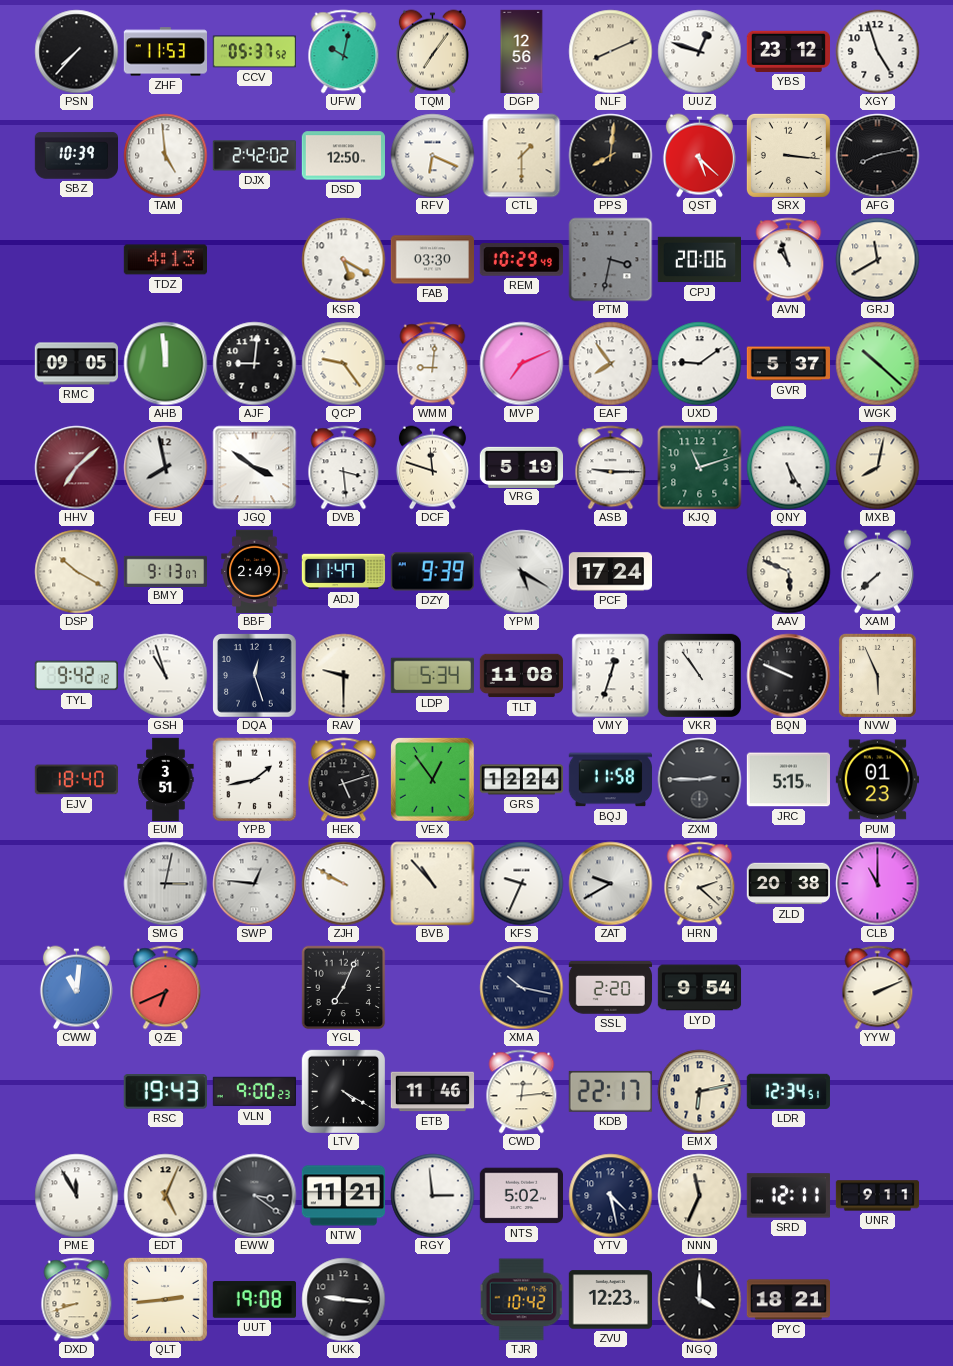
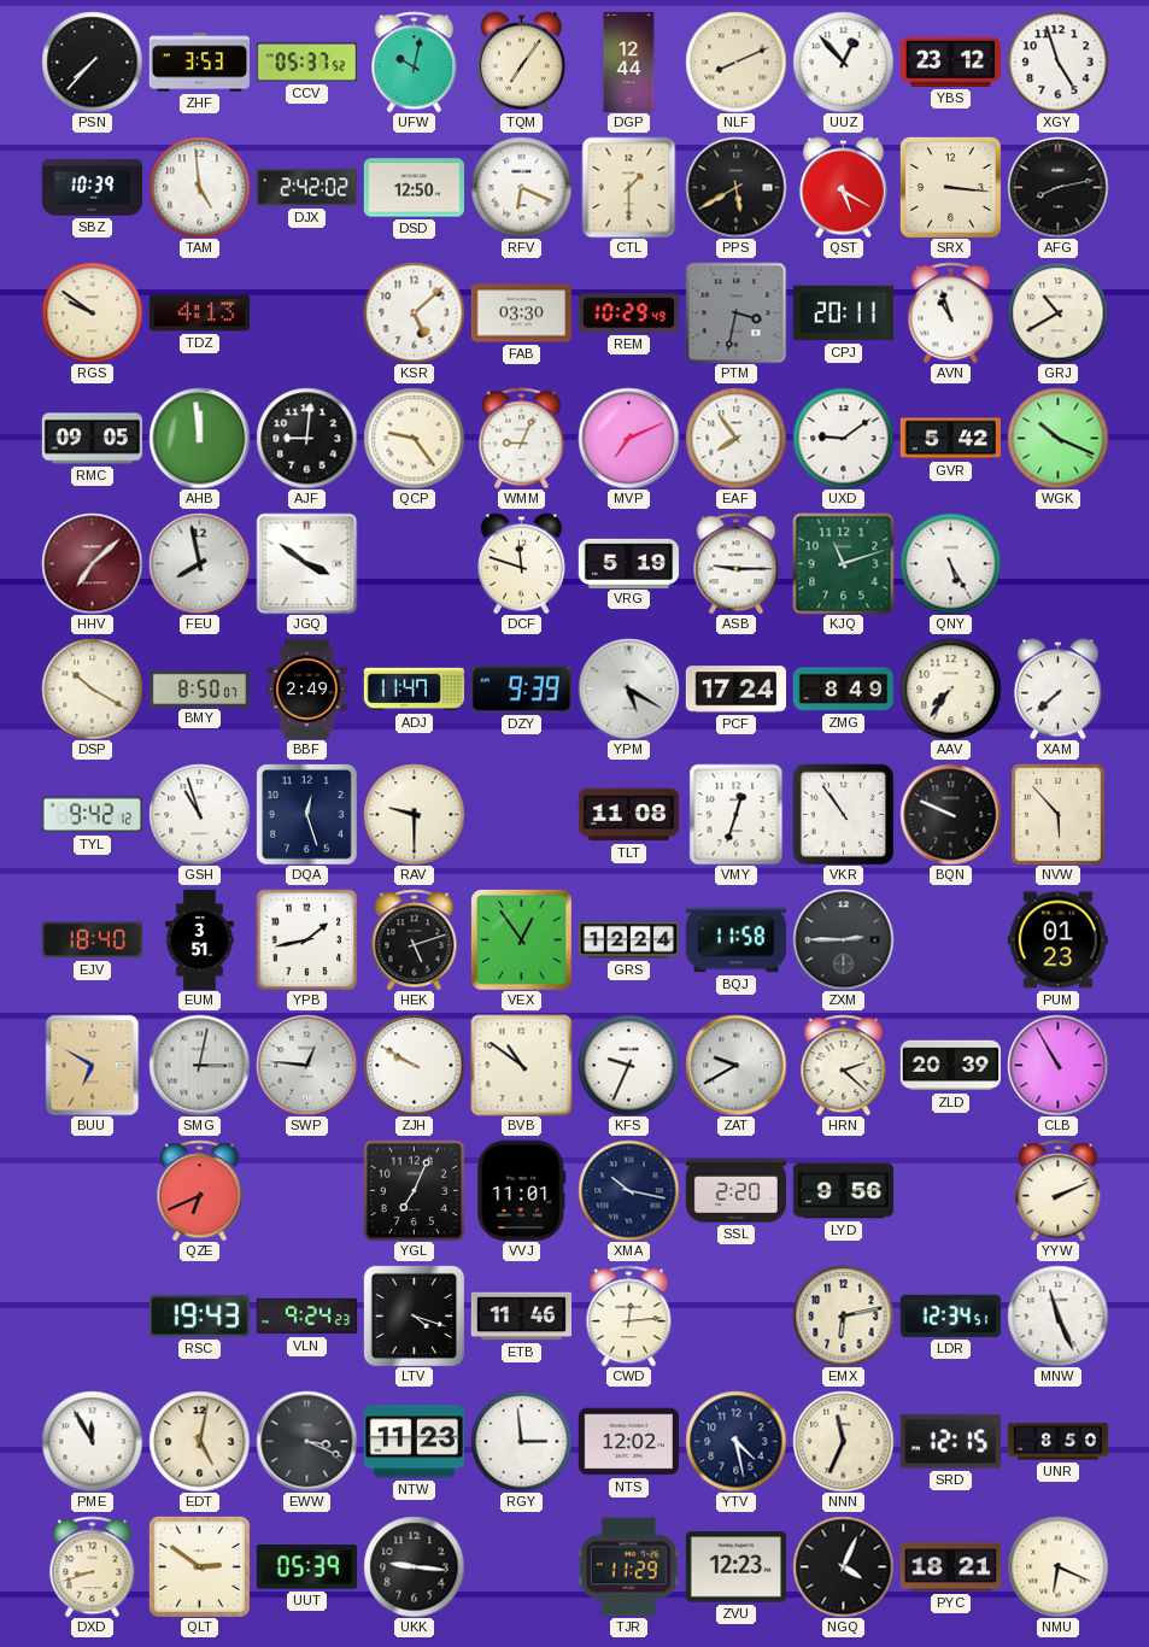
ZHF: 11:53 -> 3:53
DGP: 12:56 -> 12:44
UUZ: 12:48 -> 12:53
PPS: 8:01 -> 5:40
QST: 5:22 -> 5:20
RGS: none -> 9:51
KSR: 5:20 -> 5:08
CPJ: 20:06 -> 20:11
GRJ: 11:40 -> 10:40
WMM: 9:01 -> 9:04
GVR: 5:37 -> 5:42
WGK: 10:22 -> 10:19
DVB: 3:29 -> none
MXB: 8:02 -> none
BMY: 9:13 -> 8:50
ZMG: none -> 8:49
AAV: 5:49 -> 7:36
LDP: 5:34 -> none
NVW: 5:56 -> 5:53
JRC: 5:15 -> none
BUU: none -> 6:50
BVB: 10:53 -> 10:51
ZLD: 20:38 -> 20:39
CLB: 11:00 -> 10:55
CWW: 11:01 -> none
VVJ: none -> 11:01
LYD: 9:54 -> 9:56
VLN: 9:00 -> 9:24
LTV: 4:20 -> 4:18
KDB: 22:17 -> none
MNW: none -> 11:26
EDT: 5:04 -> 5:02
EWW: 3:21 -> 3:19
NTW: 11:21 -> 11:23
NTS: 5:02 -> 12:02
SRD: 12:11 -> 12:15
UNR: 9:11 -> 8:50
QLT: 2:44 -> 2:51
UUT: 19:08 -> 05:39
TJR: 10:42 -> 11:29
NGQ: 4:00 -> 4:04
NMU: none -> 6:19
